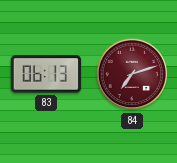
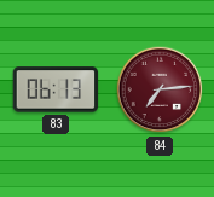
84: 7:12 -> 7:14
